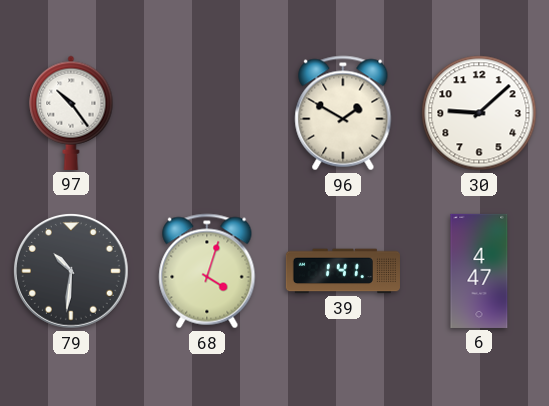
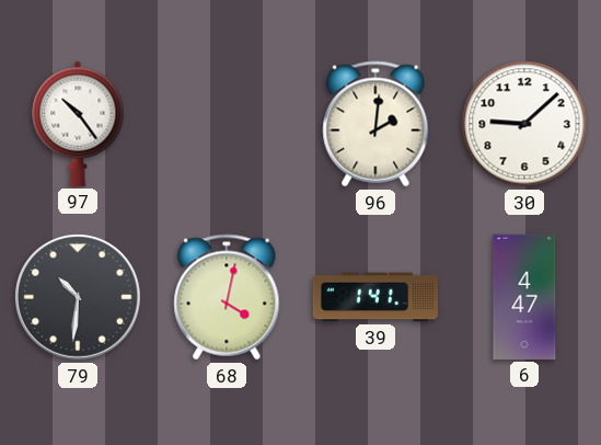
96: 1:50 -> 2:01
68: 4:03 -> 4:02
